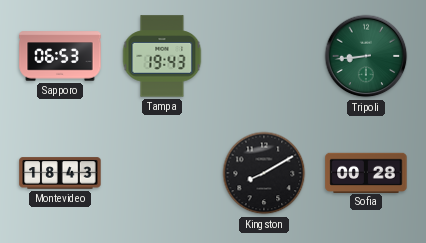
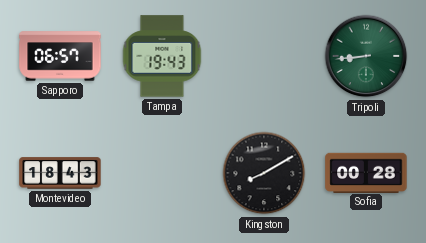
Sapporo: 06:53 -> 06:57
